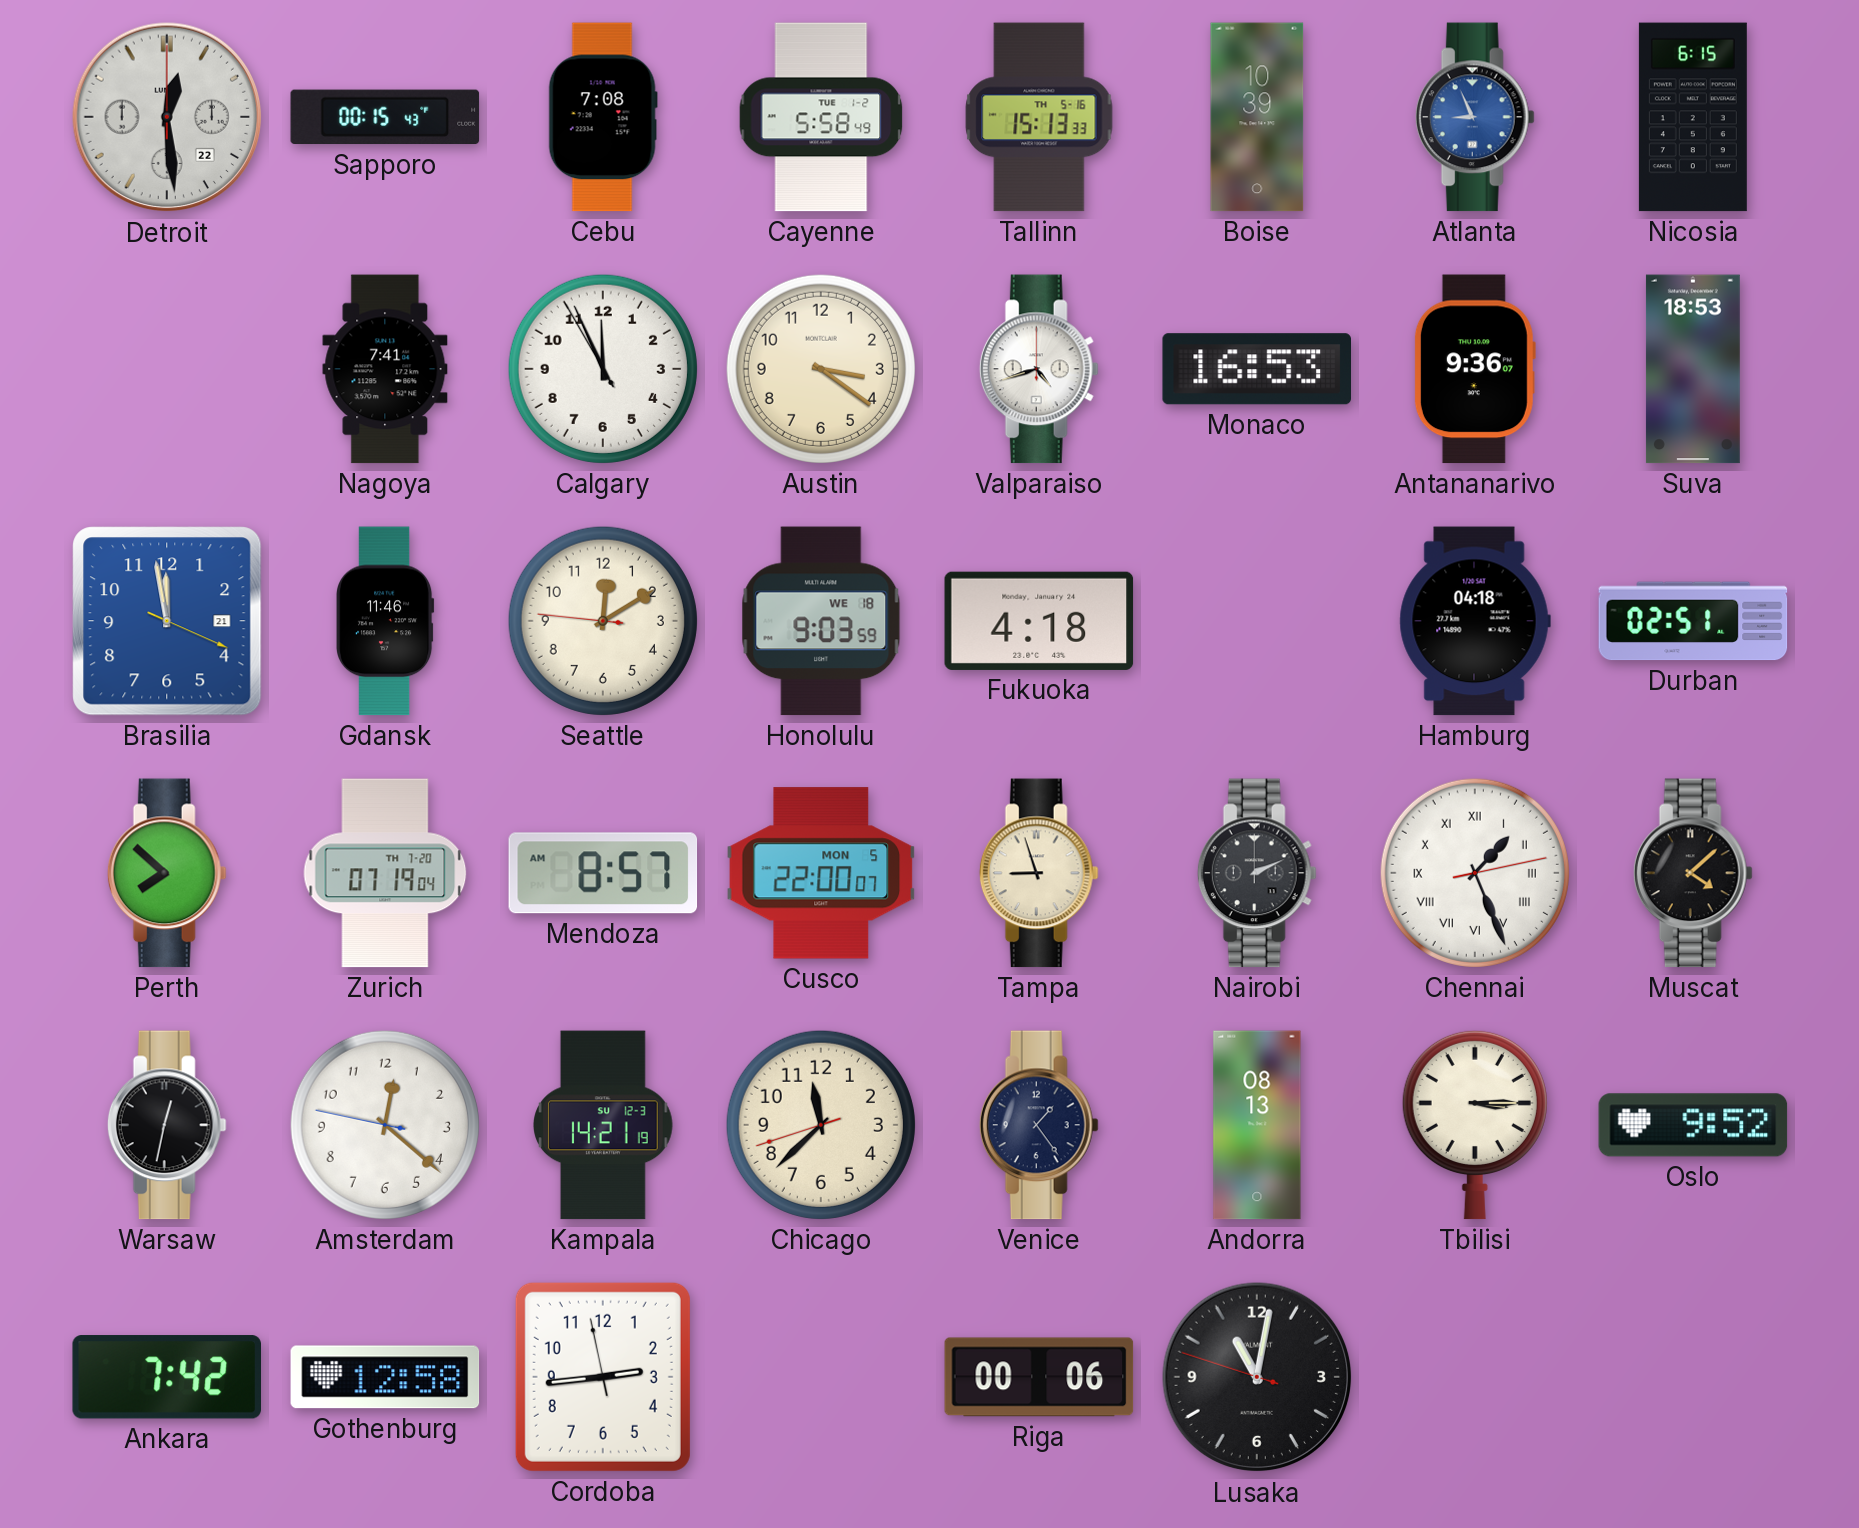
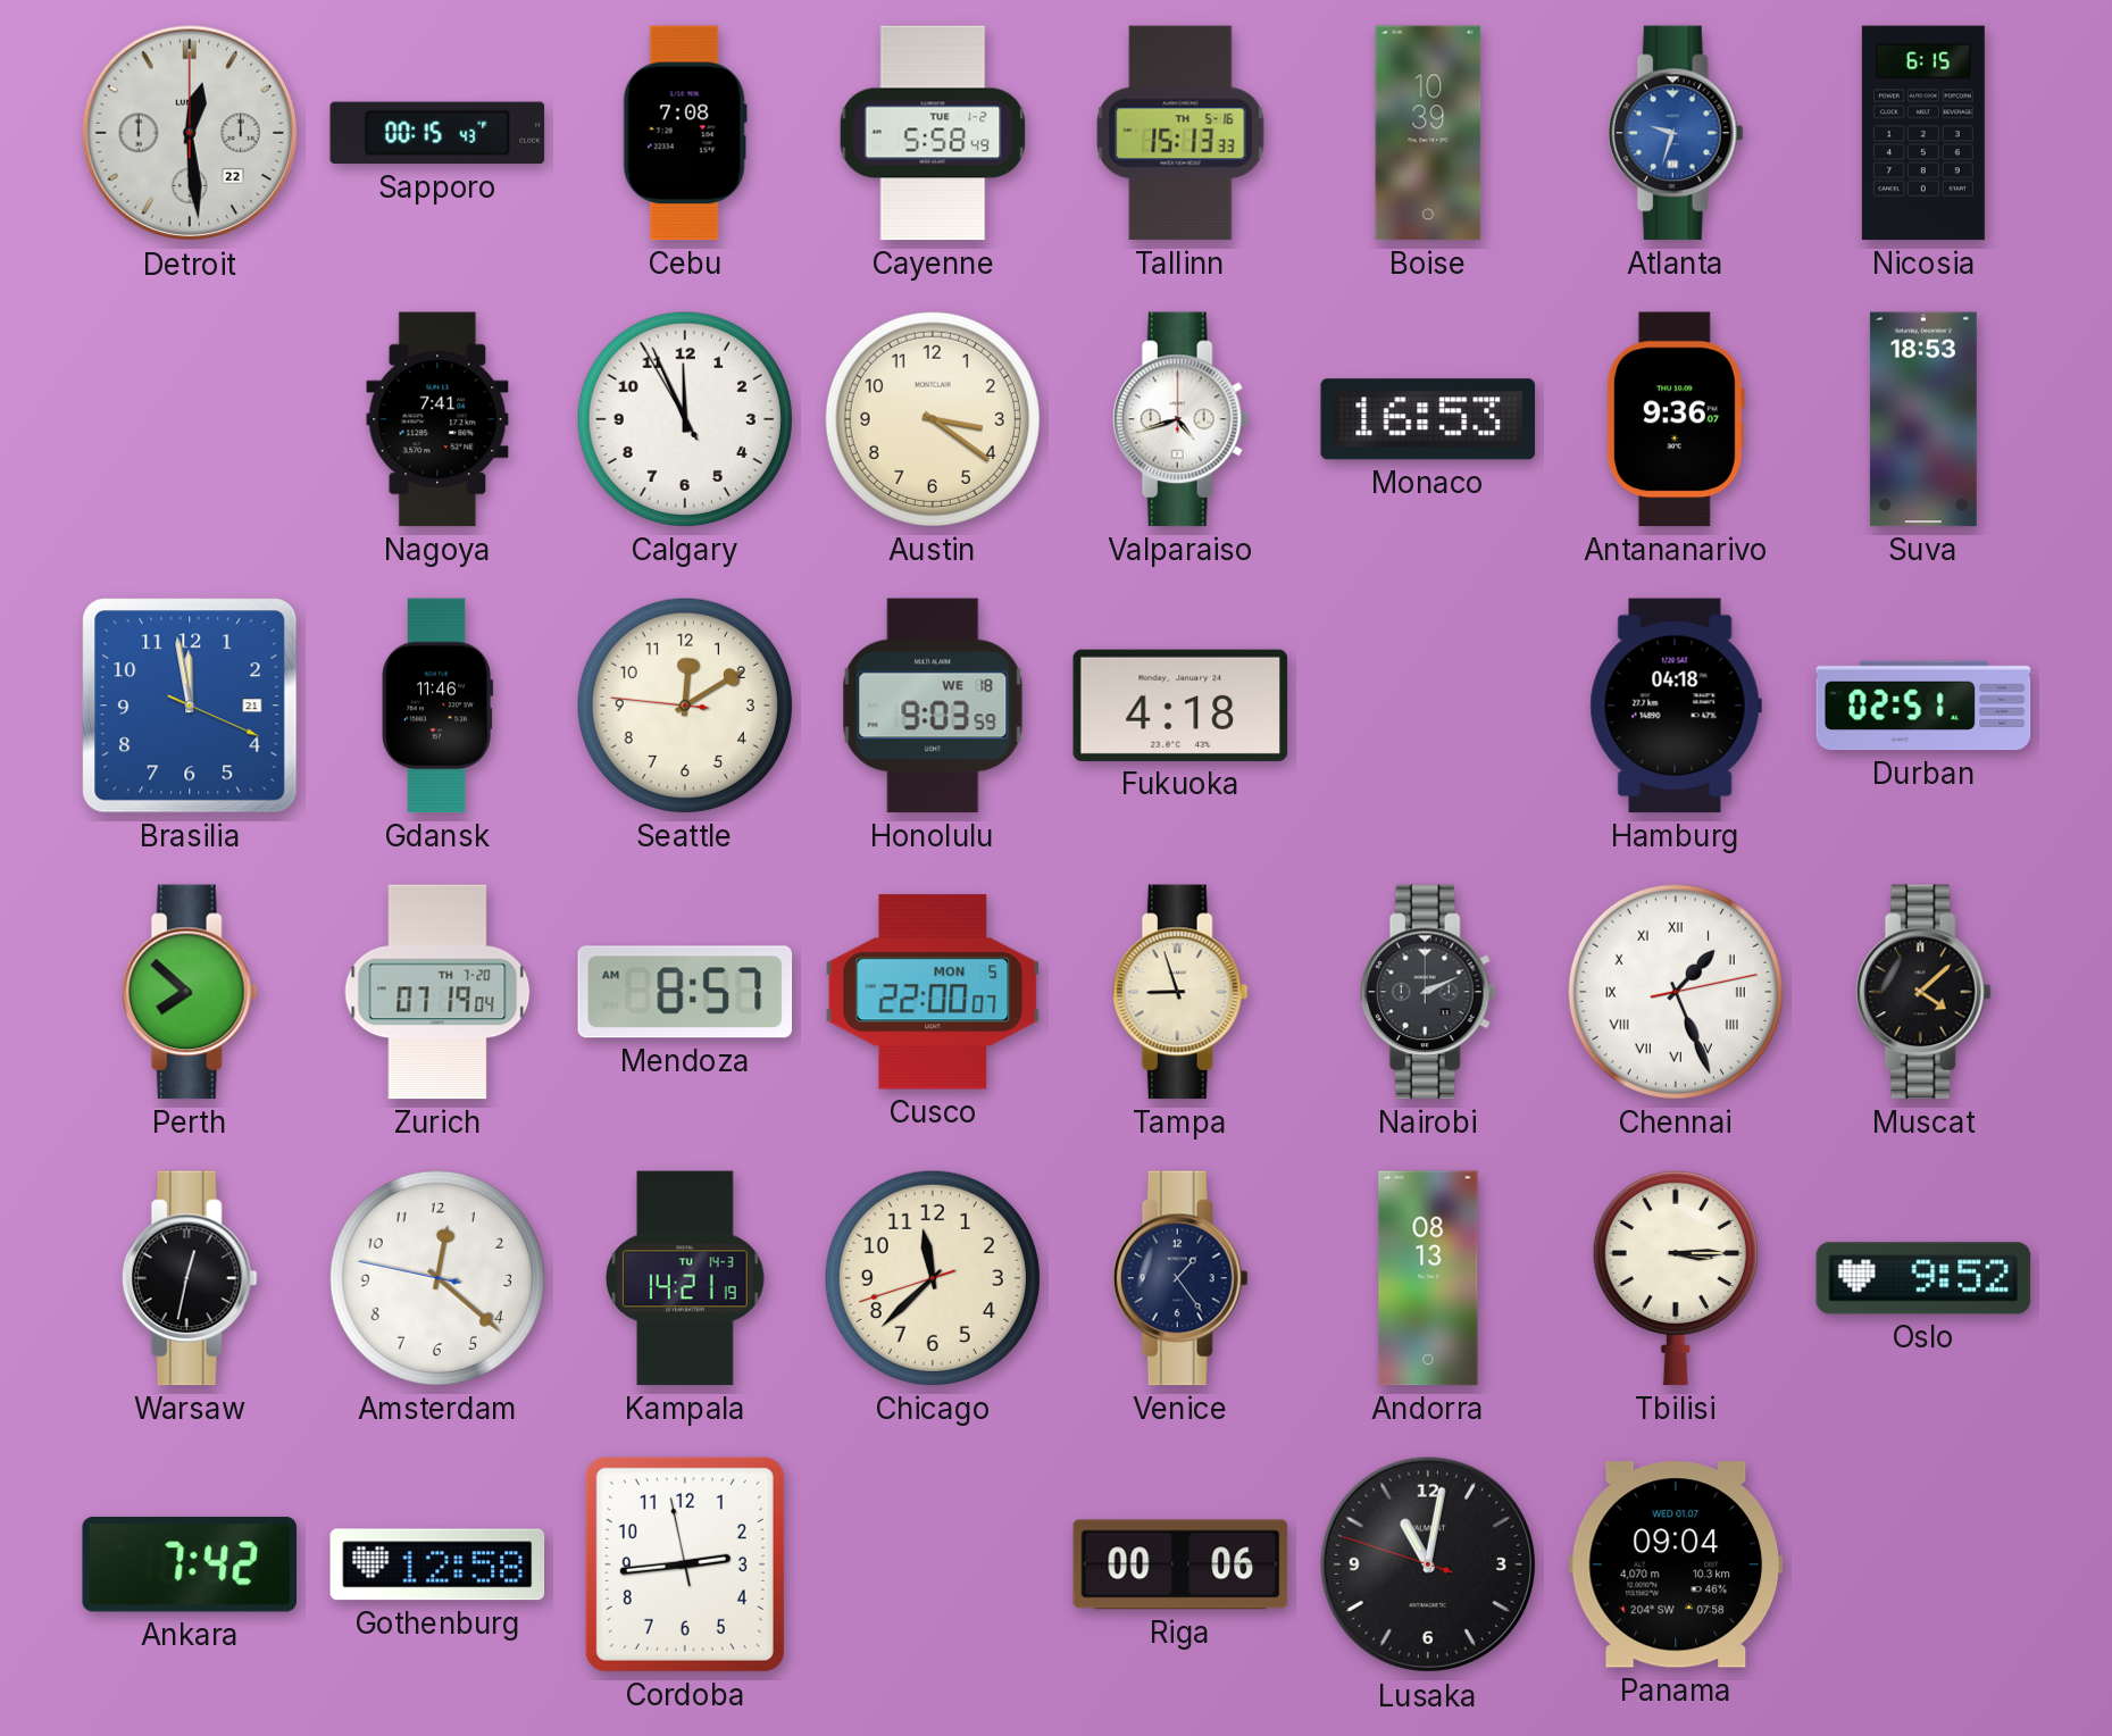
Atlanta: 8:56 -> 9:33
Kampala date: SU 12-3 -> TU 14-3
Panama: none -> 09:04
